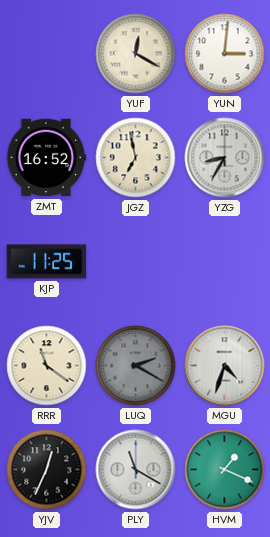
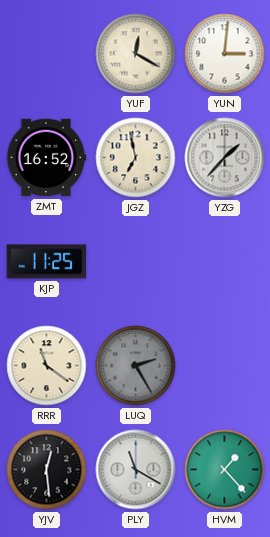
YZG: 8:35 -> 1:37
LUQ: 2:20 -> 2:25
MGU: 4:33 -> none
YJV: 12:34 -> 12:29
HVM: 1:19 -> 1:23
